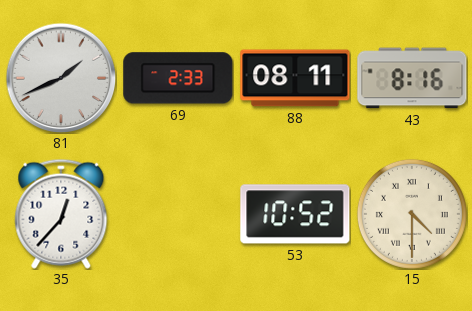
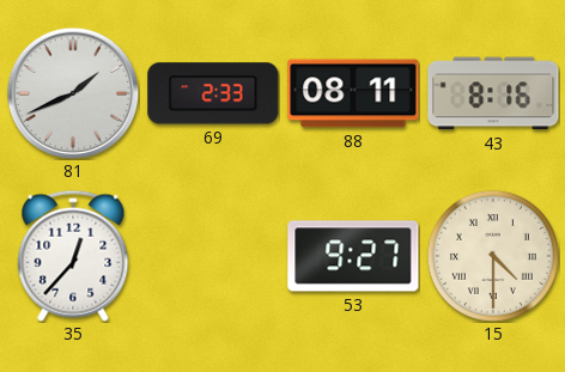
53: 10:52 -> 9:27
